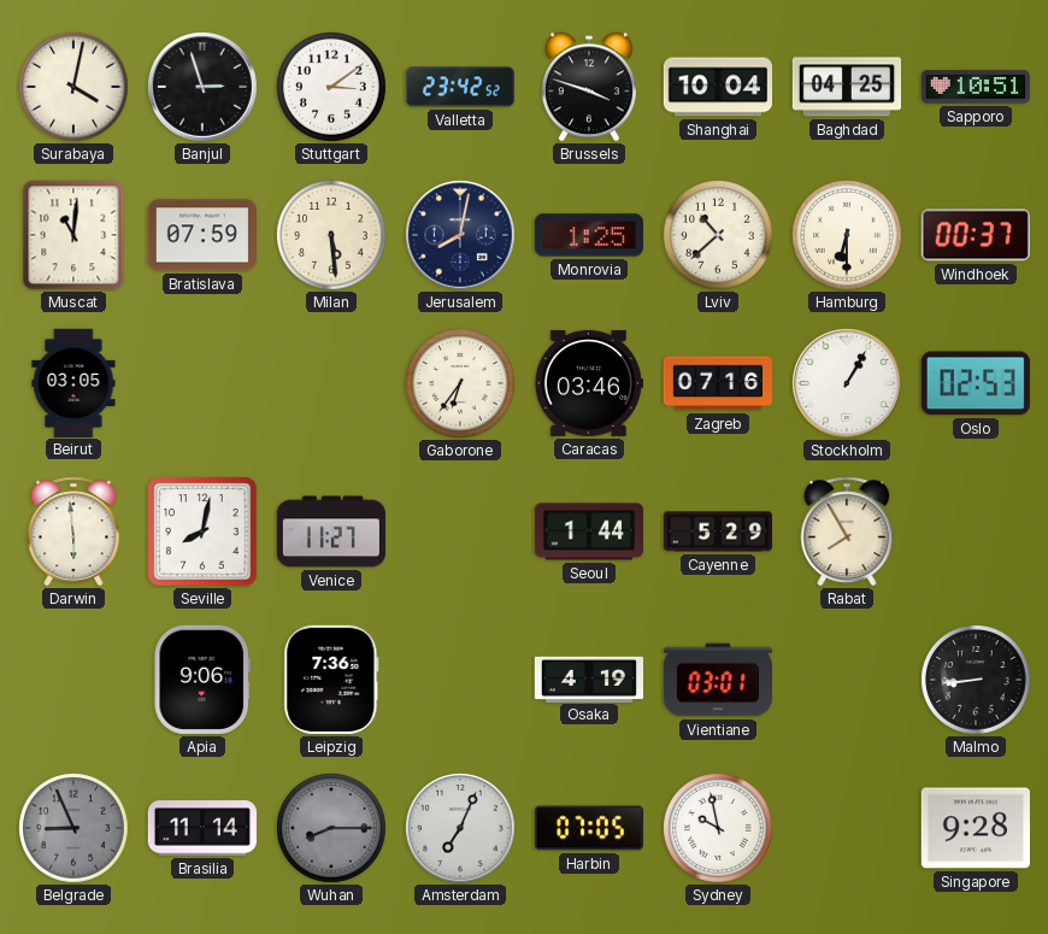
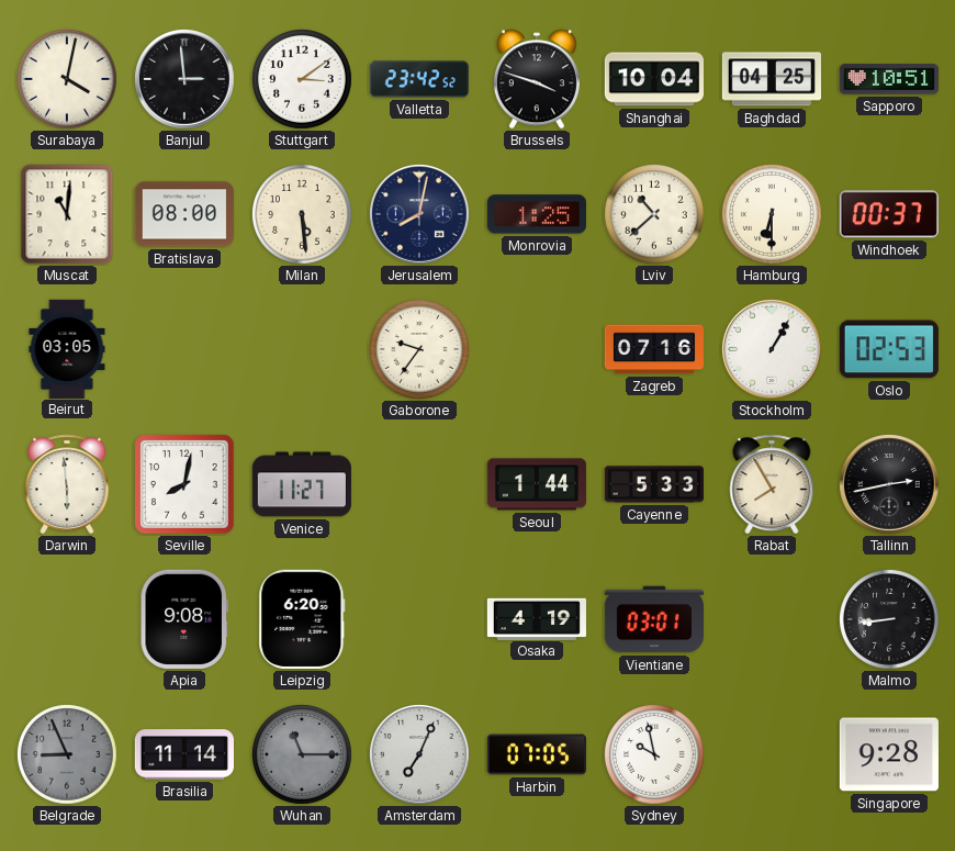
Banjul: 2:57 -> 2:59
Bratislava: 07:59 -> 08:00
Gaborone: 6:36 -> 9:36
Caracas: 03:46 -> none
Cayenne: 5:29 -> 5:33
Tallinn: none -> 2:43
Apia: 9:06 -> 9:08
Leipzig: 7:36 -> 6:20
Wuhan: 8:15 -> 11:15
